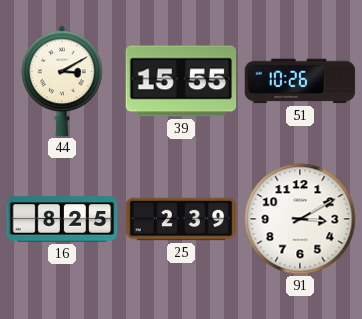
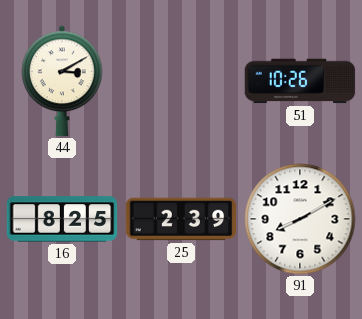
39: 15:55 -> none
91: 3:10 -> 8:10
